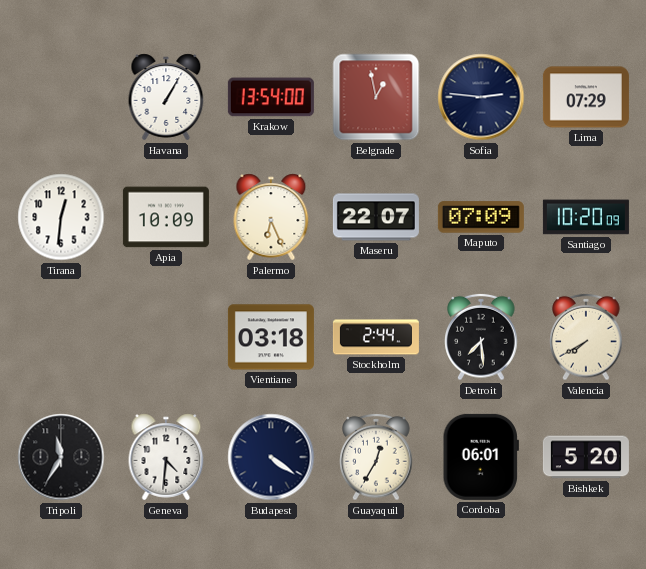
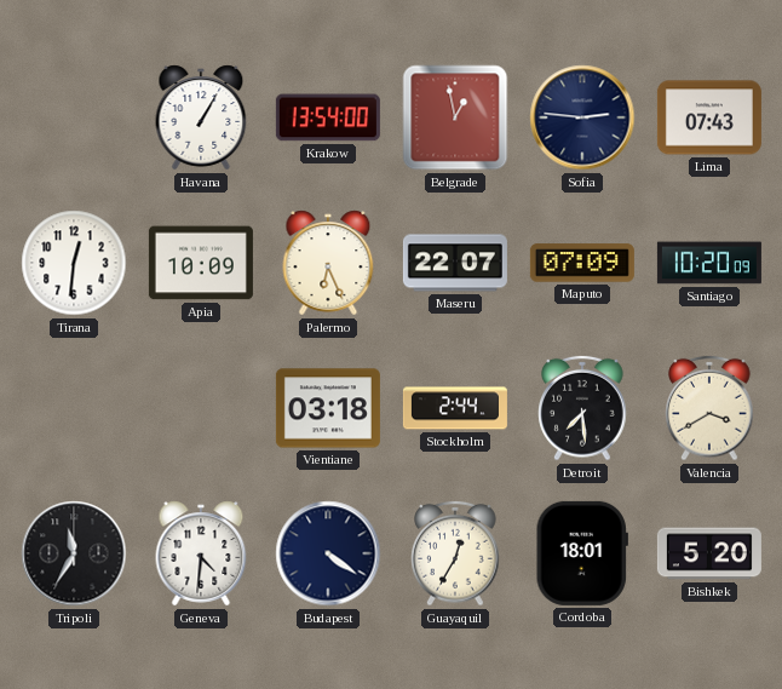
Lima: 07:29 -> 07:43
Valencia: 7:40 -> 3:40
Cordoba: 06:01 -> 18:01
